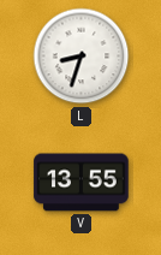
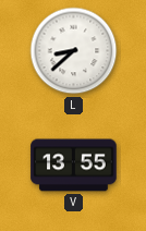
L: 8:33 -> 8:38
